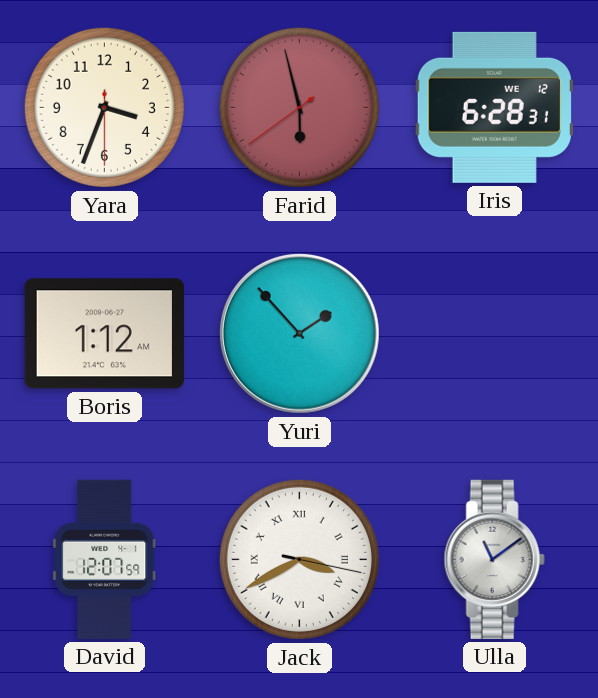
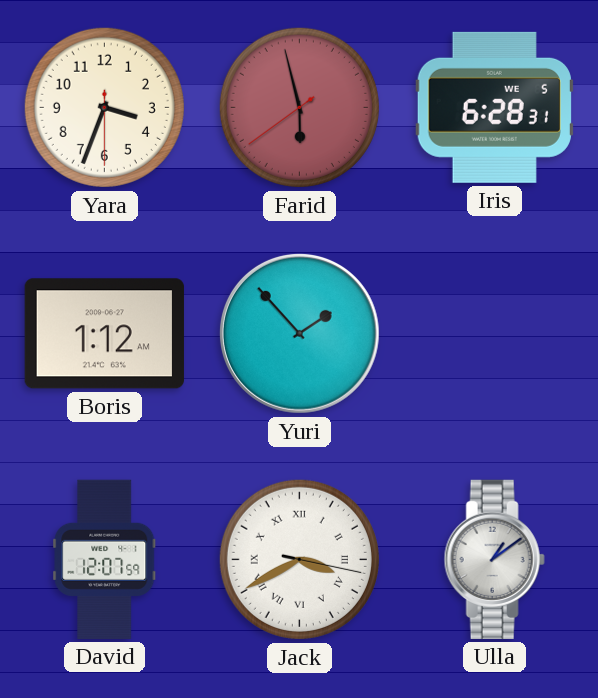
Iris date: WE 12 -> WE 5
Ulla: 11:09 -> 1:09
